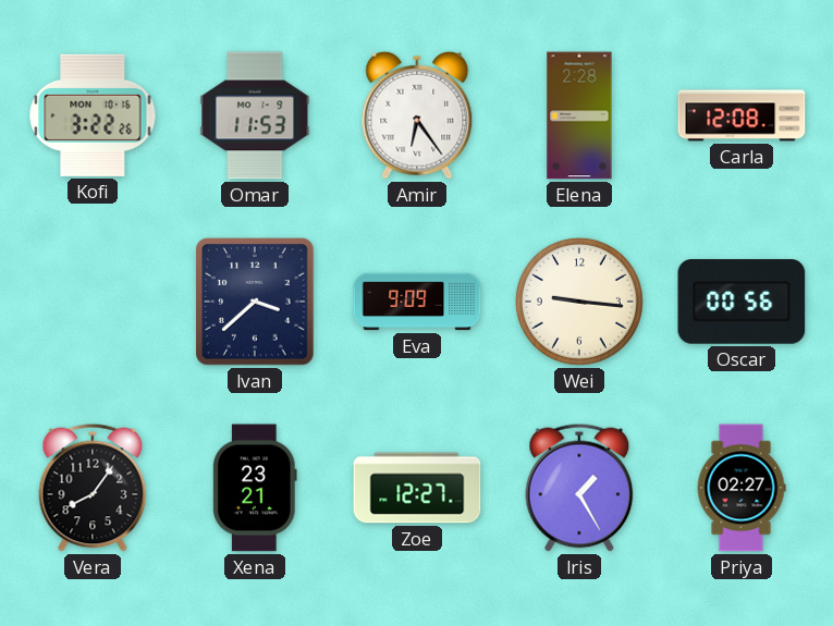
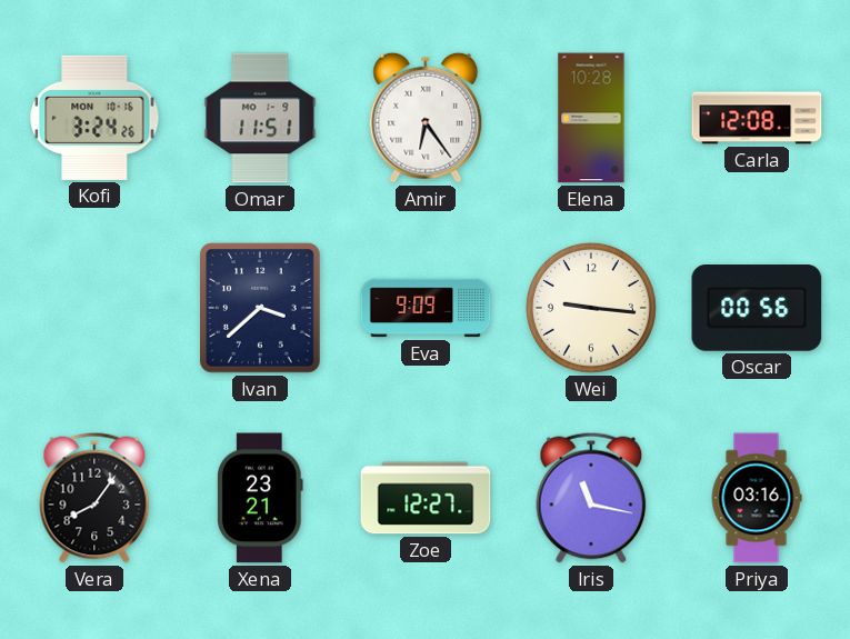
Kofi: 3:22 -> 3:24
Omar: 11:53 -> 11:51
Elena: 2:28 -> 10:28
Iris: 1:25 -> 11:17
Priya: 02:27 -> 03:16
